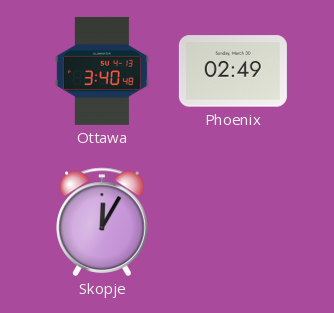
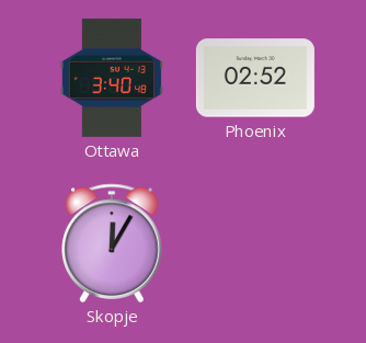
Phoenix: 02:49 -> 02:52
